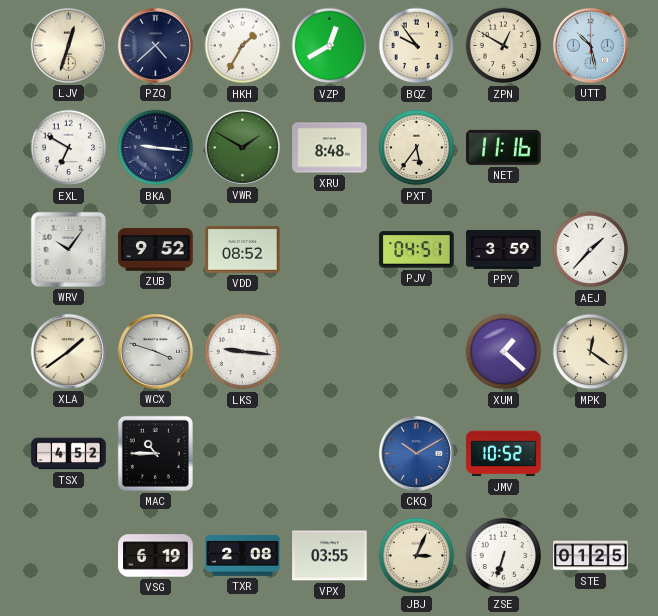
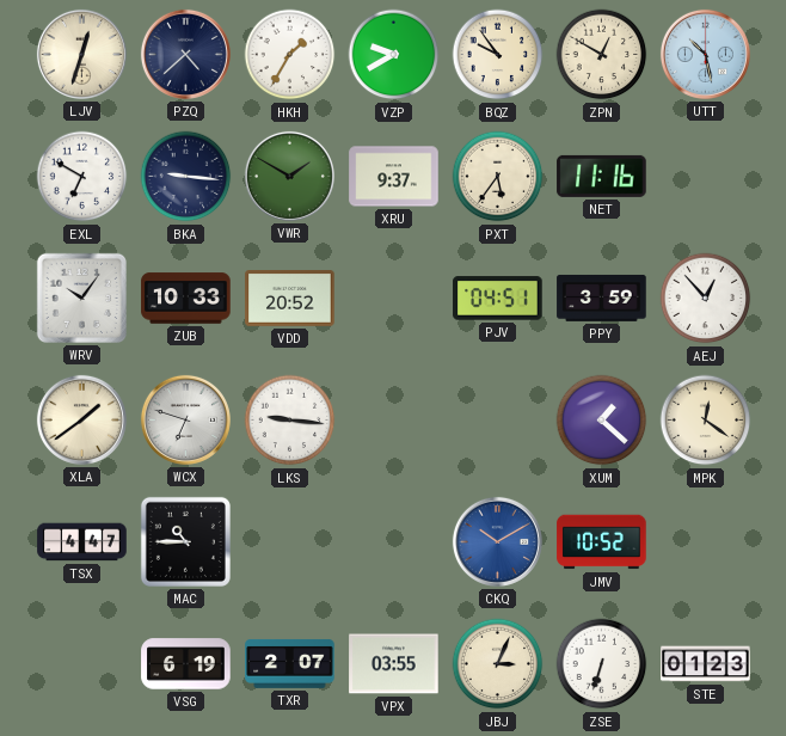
VZP: 12:40 -> 9:40
XRU: 8:48 -> 9:37
ZUB: 9:52 -> 10:33
VDD: 08:52 -> 20:52
AEJ: 1:37 -> 12:53
WCX: 3:48 -> 6:48
TSX: 4:52 -> 4:47
TXR: 2:08 -> 2:07
STE: 01:25 -> 01:23
